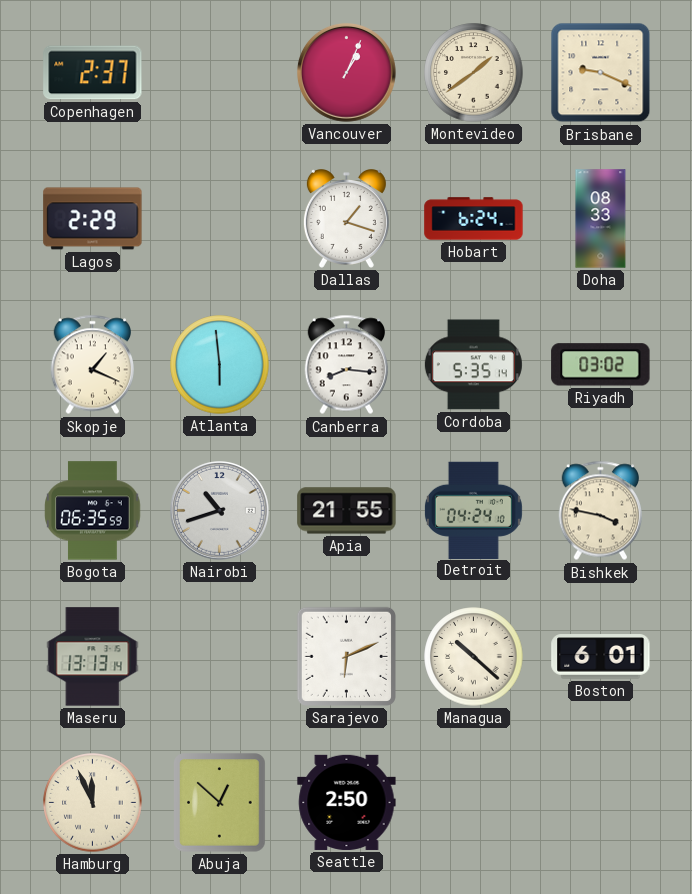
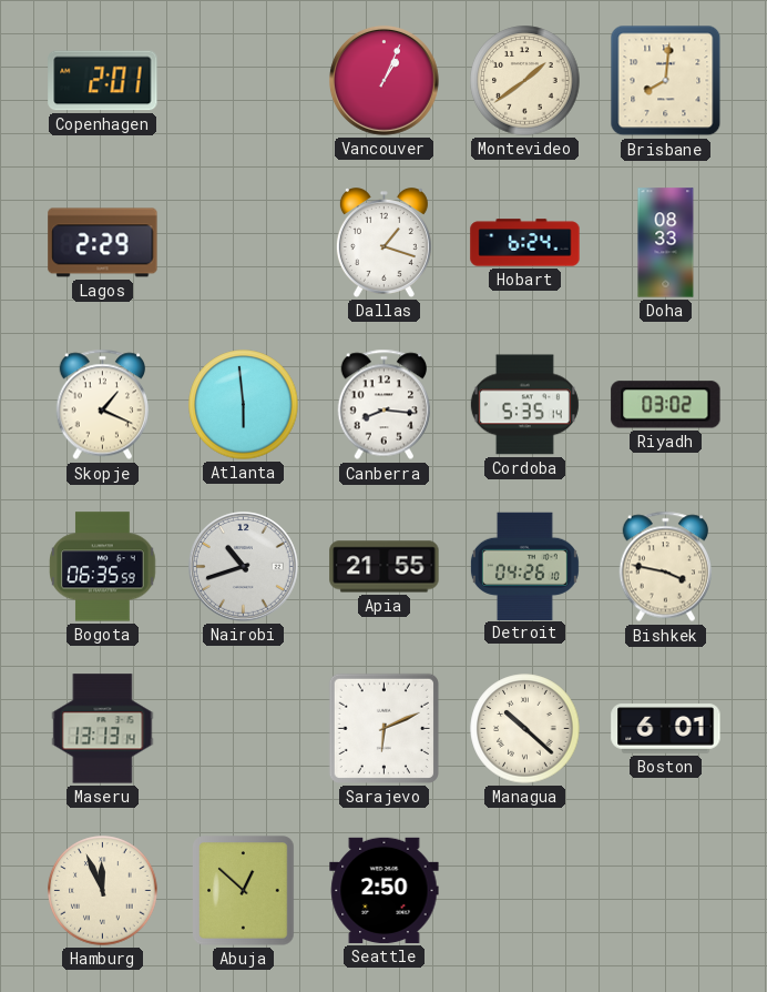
Copenhagen: 2:37 -> 2:01
Brisbane: 9:19 -> 8:01
Detroit: 04:24 -> 04:26
